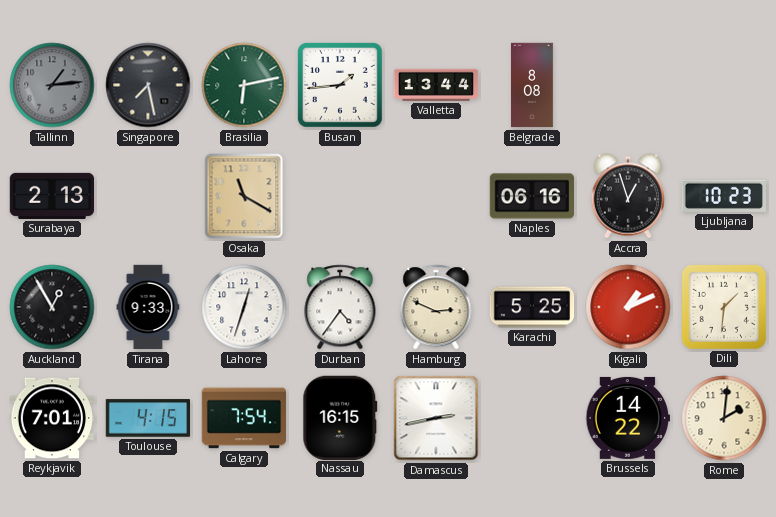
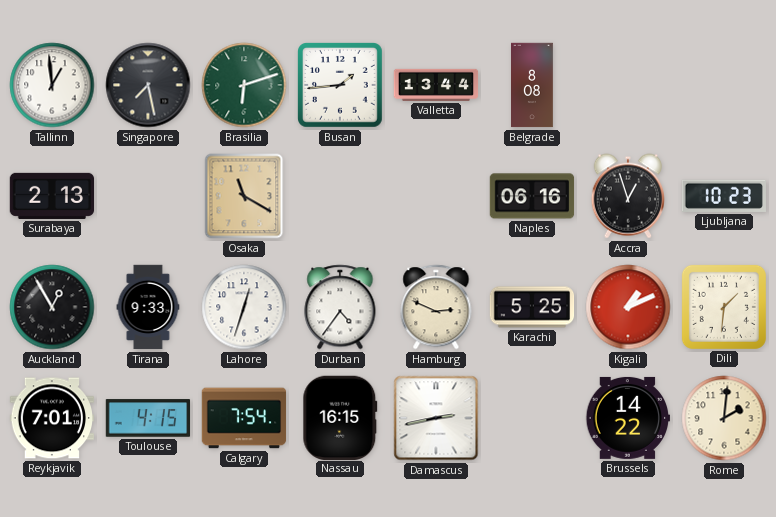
Tallinn: 1:14 -> 12:59
Tallinn dial: grey -> white
Brasilia: 6:13 -> 6:12
